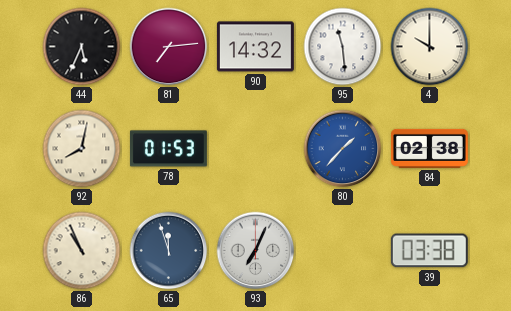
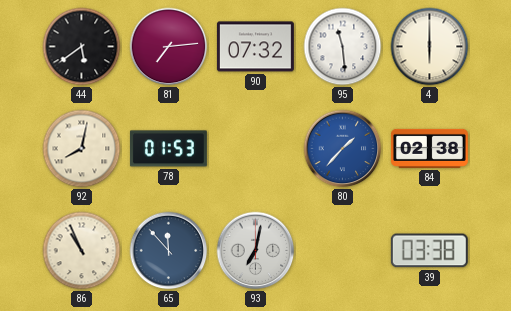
44: 5:34 -> 5:39
90: 14:32 -> 07:32
4: 10:00 -> 6:00
65: 11:57 -> 11:53
93: 7:04 -> 7:02
